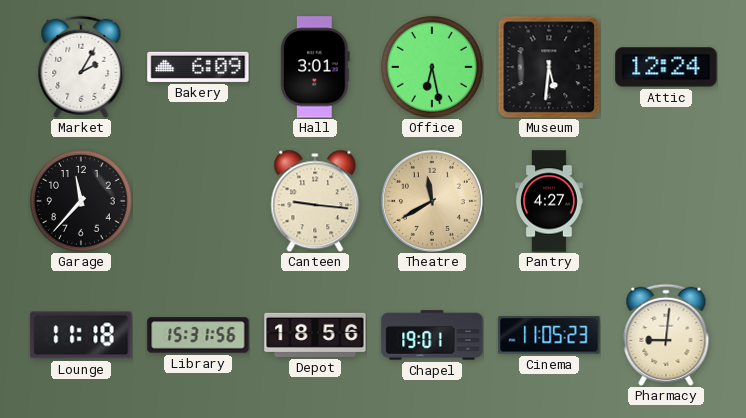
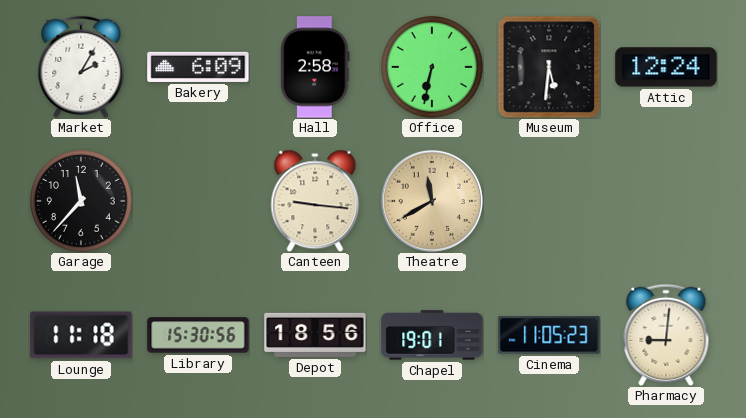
Hall: 3:01 -> 2:58
Office: 6:28 -> 6:32
Pantry: 4:27 -> none
Library: 15:31 -> 15:30
